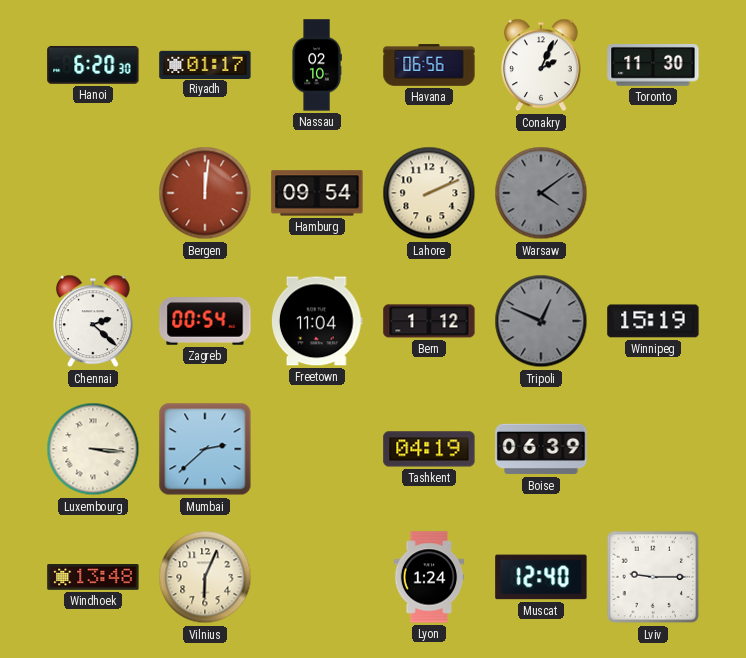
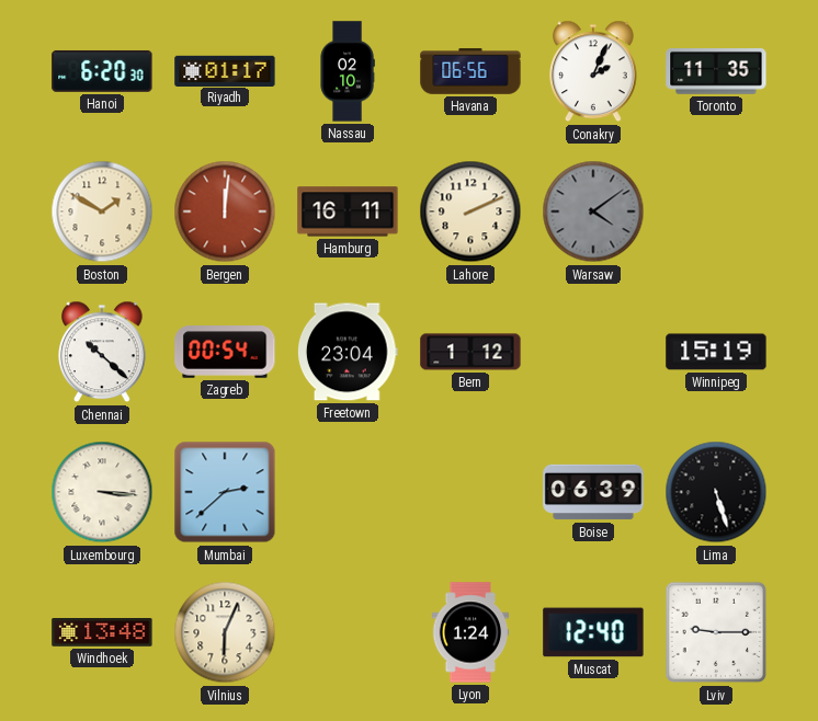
Toronto: 11:30 -> 11:35
Boston: none -> 1:50
Hamburg: 09:54 -> 16:11
Chennai: 2:22 -> 10:22
Freetown: 11:04 -> 23:04
Tripoli: 12:49 -> none
Tashkent: 04:19 -> none
Lima: none -> 5:27
